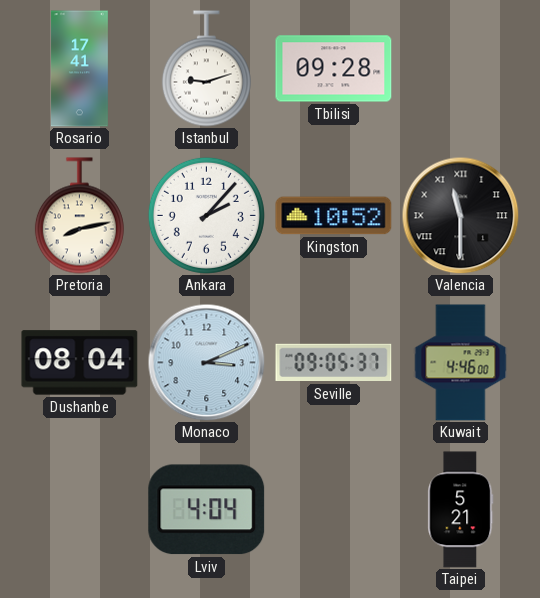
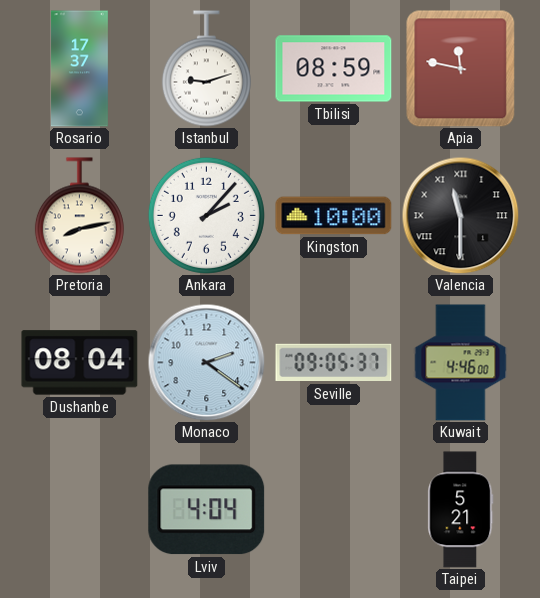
Rosario: 17:41 -> 17:37
Tbilisi: 09:28 -> 08:59
Apia: none -> 11:47
Kingston: 10:52 -> 10:00
Monaco: 3:11 -> 2:21
